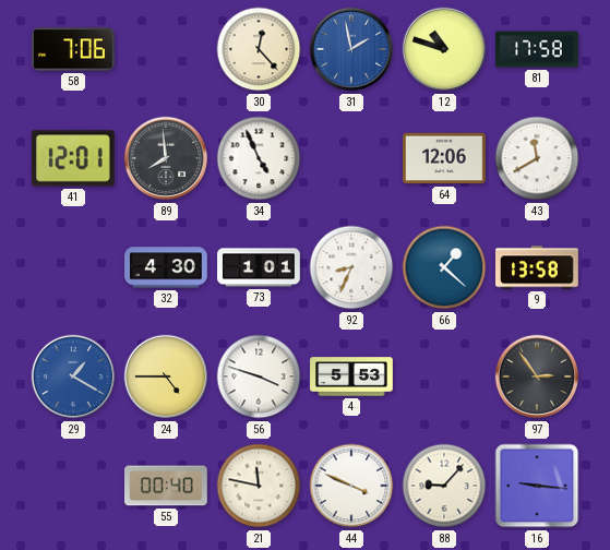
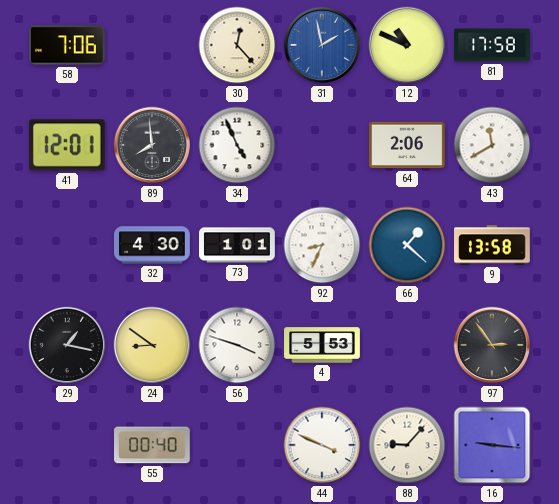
12: 10:48 -> 10:49
64: 12:06 -> 2:06
29: 1:20 -> 1:17
29 dial: blue -> black
24: 4:45 -> 8:51
21: 11:47 -> none
